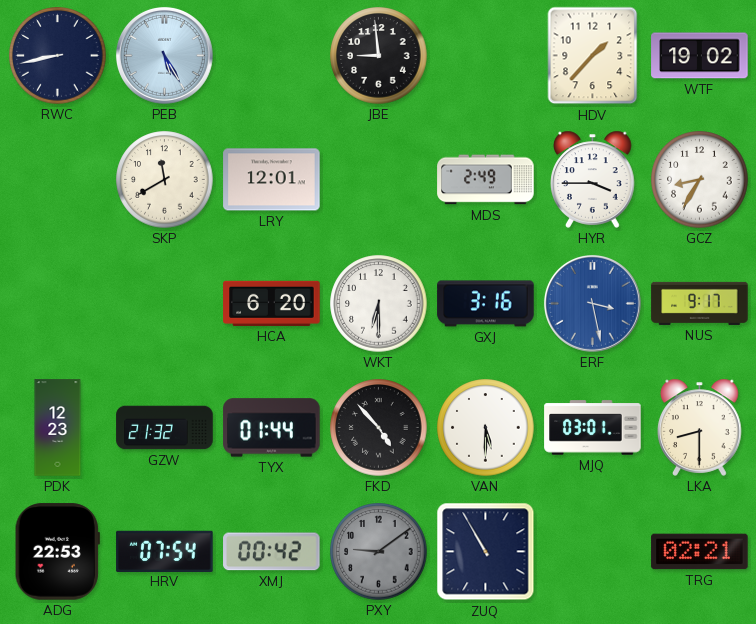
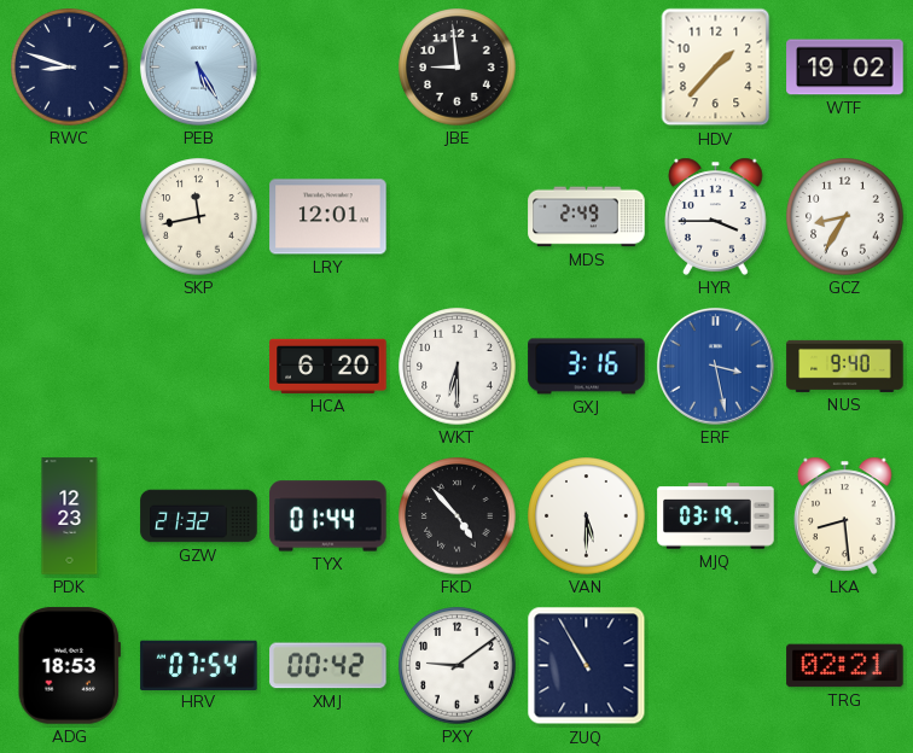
RWC: 8:43 -> 8:48
SKP: 11:40 -> 11:43
NUS: 9:17 -> 9:40
MJQ: 03:01 -> 03:19
LKA: 8:30 -> 8:29
ADG: 22:53 -> 18:53
PXY dial: grey -> white
